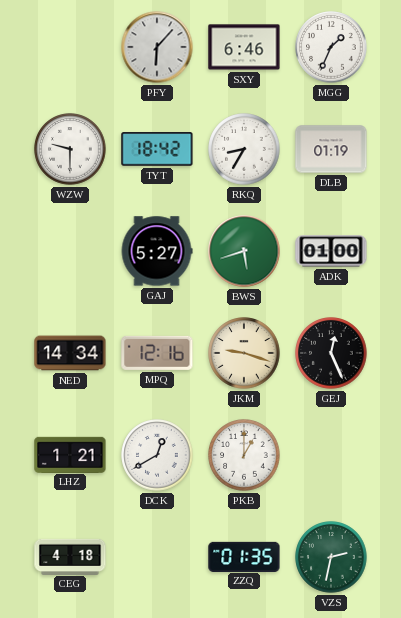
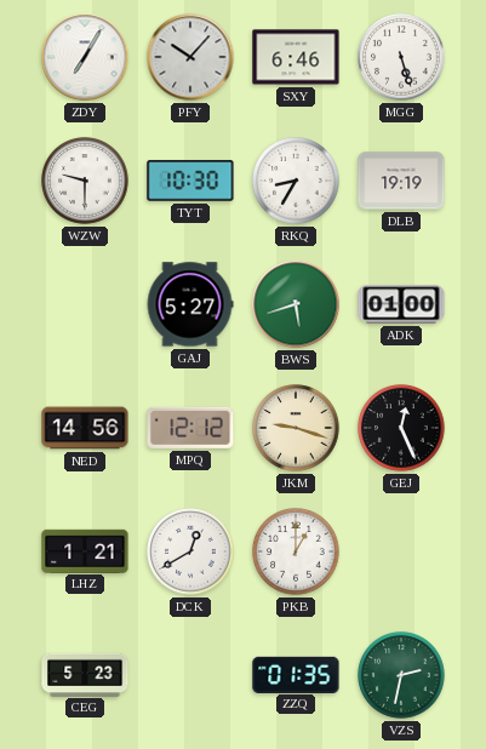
ZDY: none -> 7:05
PFY: 6:07 -> 10:07
MGG: 1:34 -> 5:27
TYT: 18:42 -> 10:30
DLB: 01:19 -> 19:19
NED: 14:34 -> 14:56
MPQ: 12:16 -> 12:12
CEG: 4:18 -> 5:23
